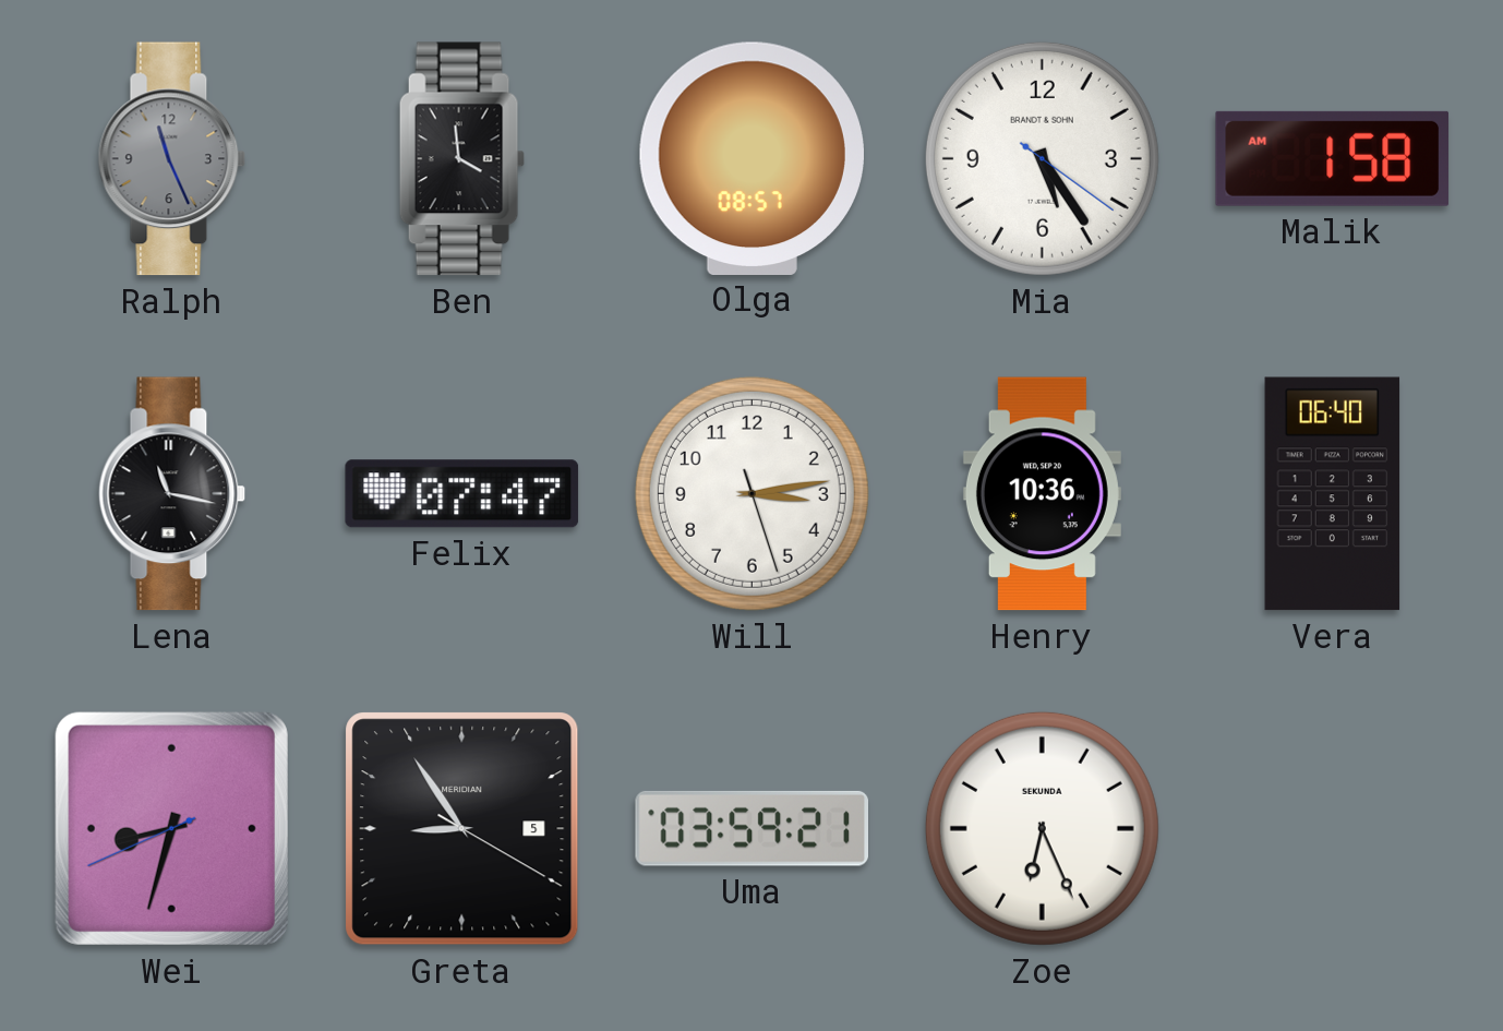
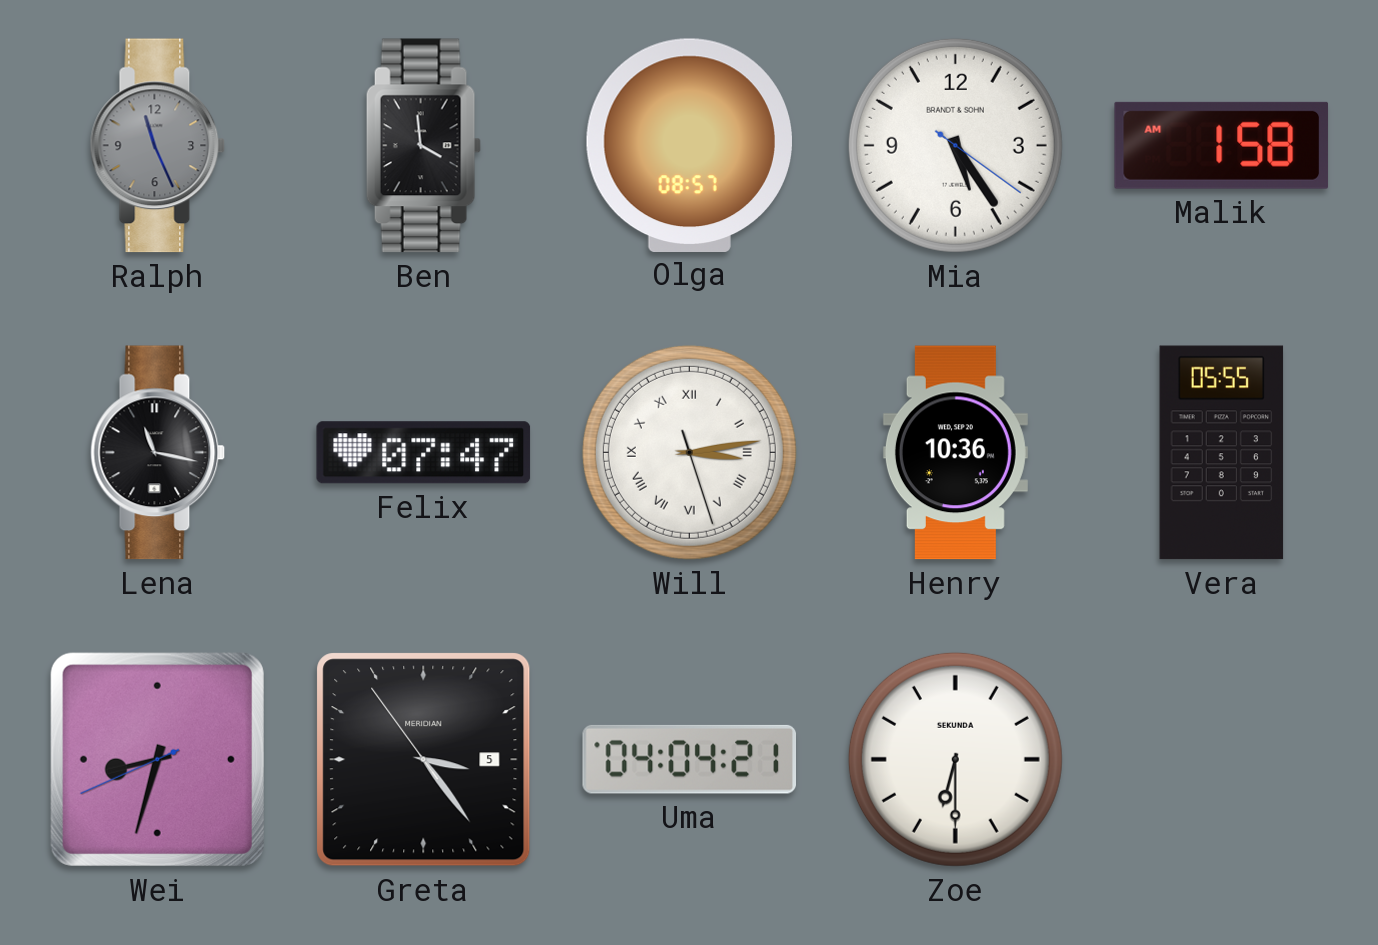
Will numerals: Arabic -> Roman
Vera: 06:40 -> 05:55
Greta: 8:54 -> 3:23
Uma: 03:59 -> 04:04
Zoe: 6:26 -> 6:30
